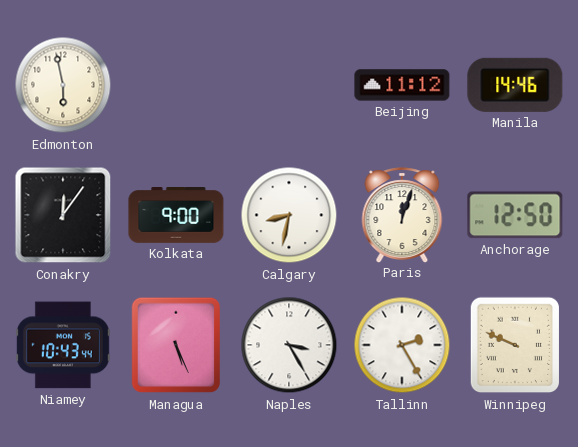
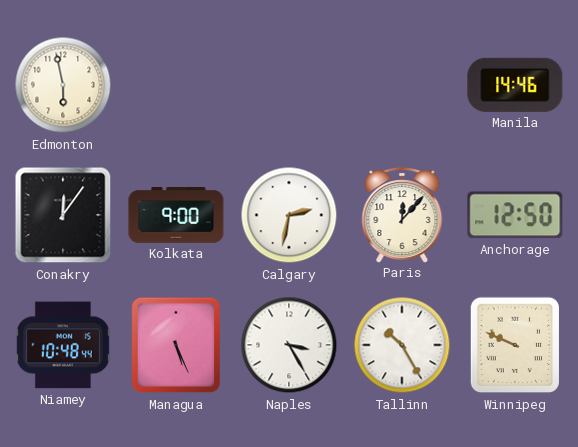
Beijing: 11:12 -> none
Calgary: 8:32 -> 2:32
Paris: 12:03 -> 12:07
Niamey: 10:43 -> 10:48
Tallinn: 2:25 -> 10:25
